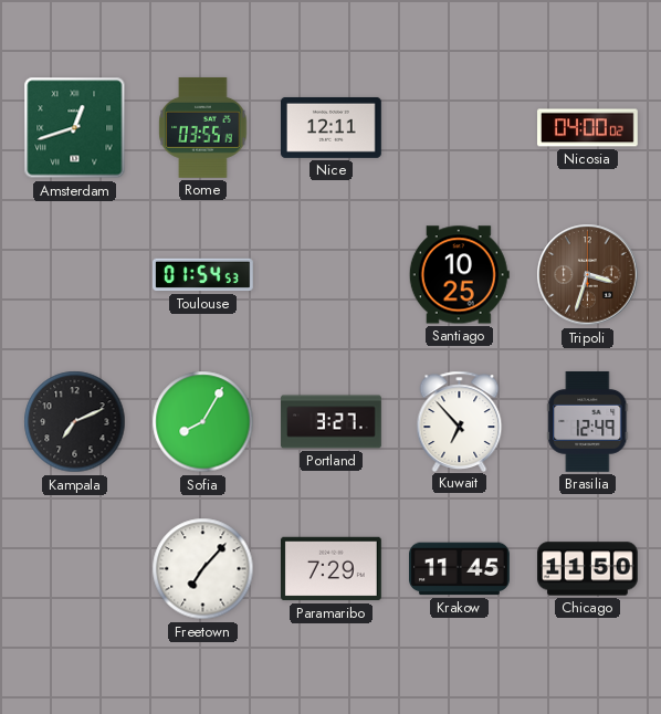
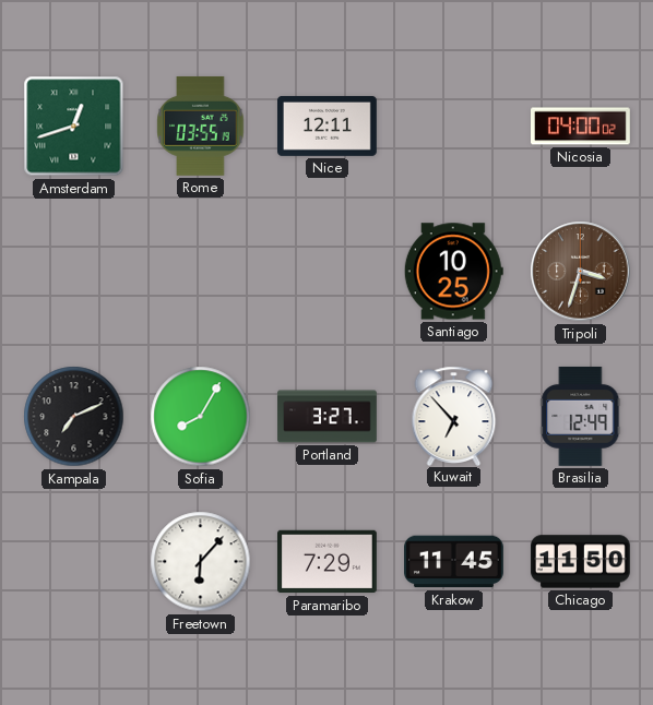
Toulouse: 01:54 -> none
Freetown: 7:07 -> 6:07
